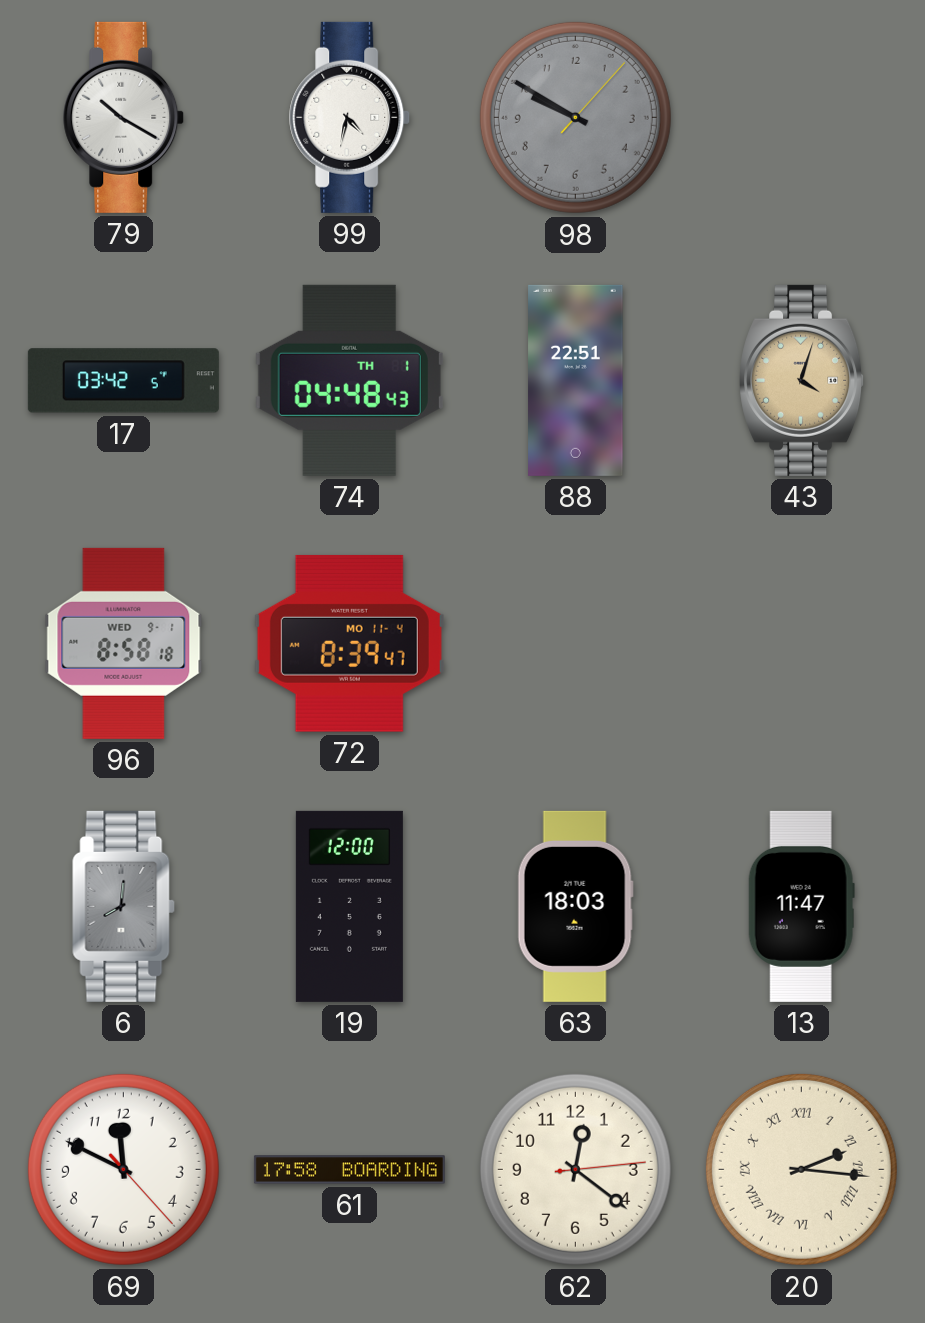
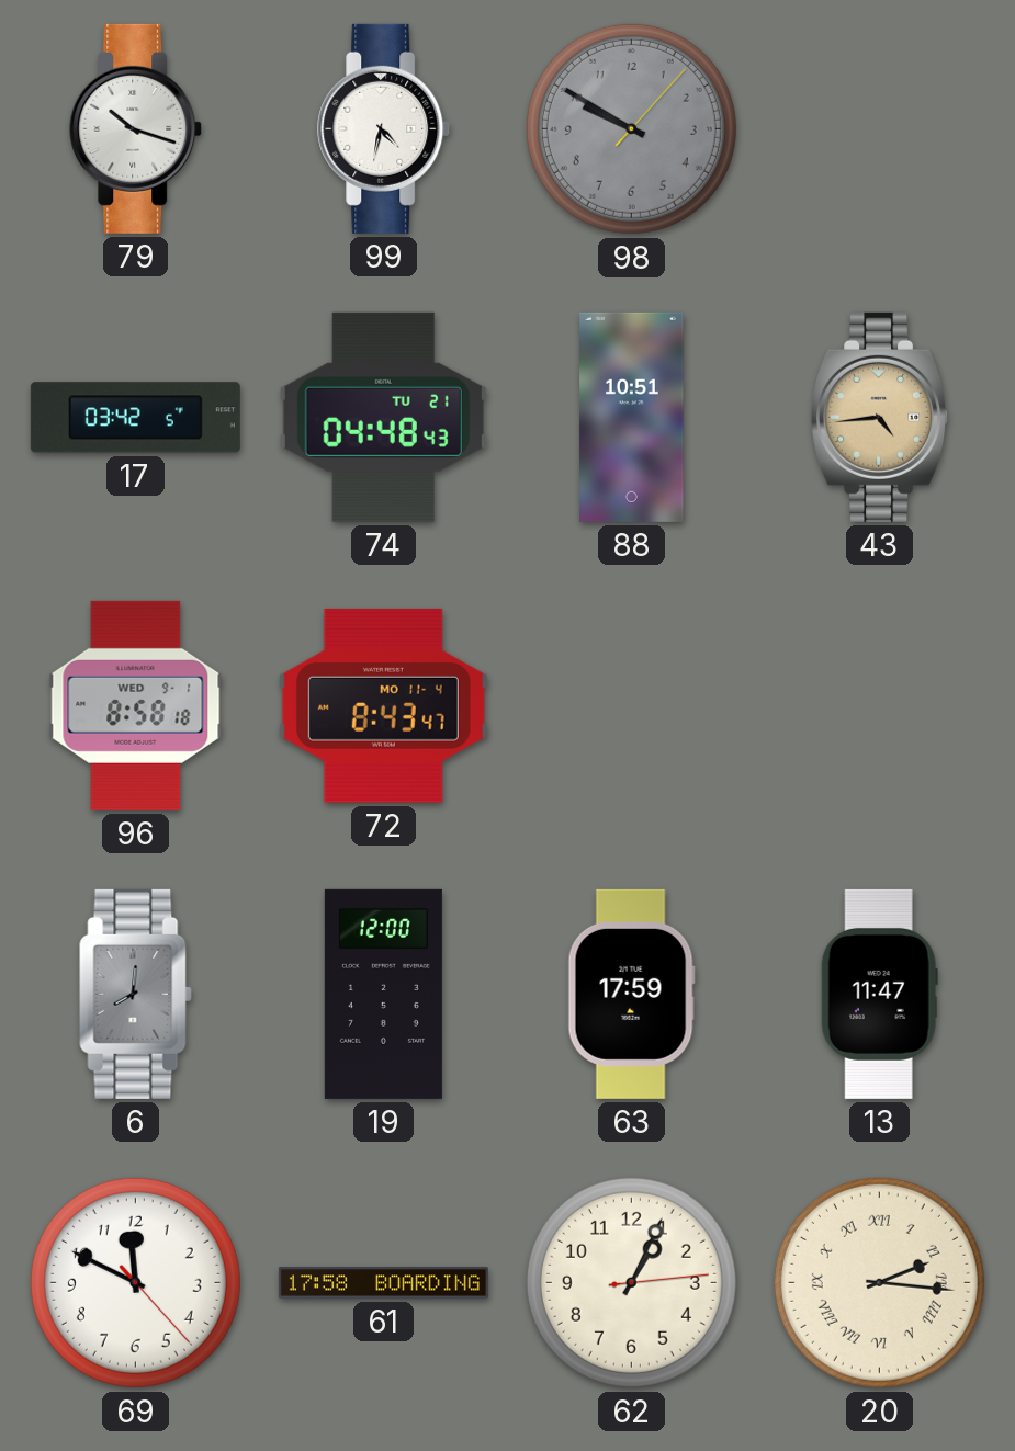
79: 10:20 -> 10:18
74 date: TH 1 -> TU 21
88: 22:51 -> 10:51
43: 4:03 -> 4:44
72: 8:39 -> 8:43
63: 18:03 -> 17:59
62: 12:21 -> 1:04
